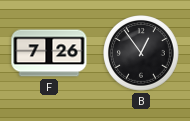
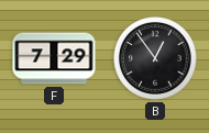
F: 7:26 -> 7:29
